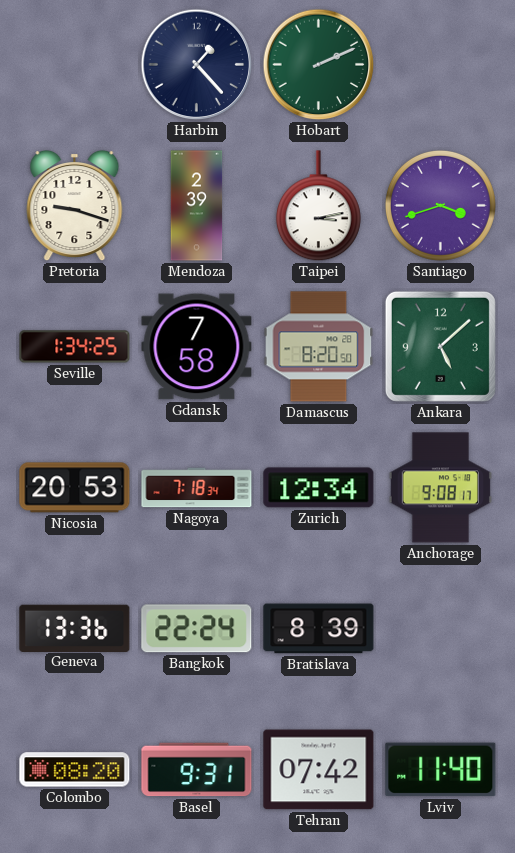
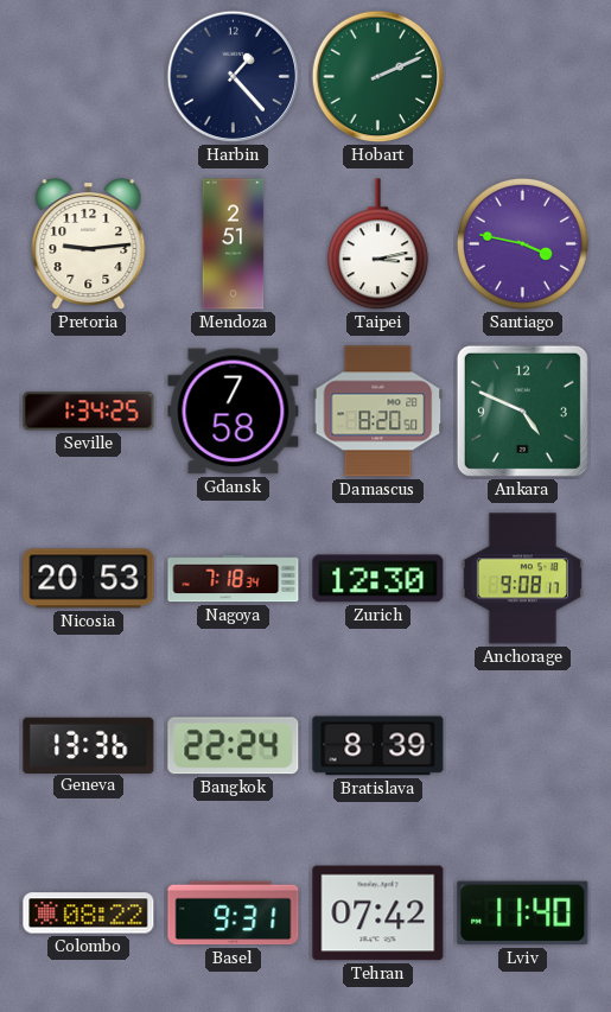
Pretoria: 9:18 -> 9:14
Mendoza: 2:39 -> 2:51
Santiago: 3:42 -> 3:47
Ankara: 5:08 -> 4:49
Zurich: 12:34 -> 12:30
Colombo: 08:20 -> 08:22
